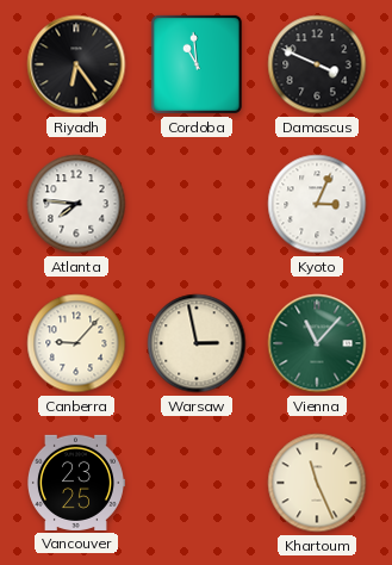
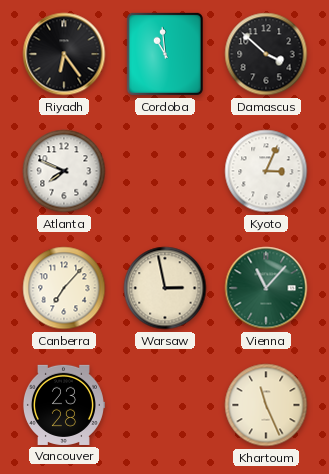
Damascus: 3:49 -> 3:52
Atlanta: 7:46 -> 7:49
Canberra: 9:07 -> 7:07
Vancouver: 23:25 -> 23:28
